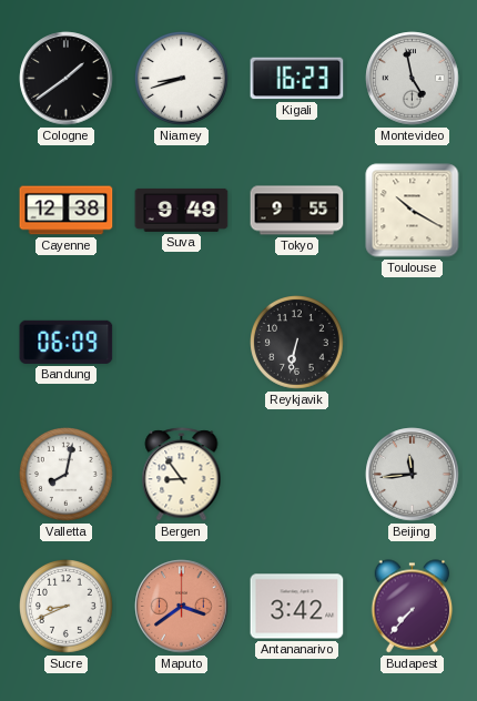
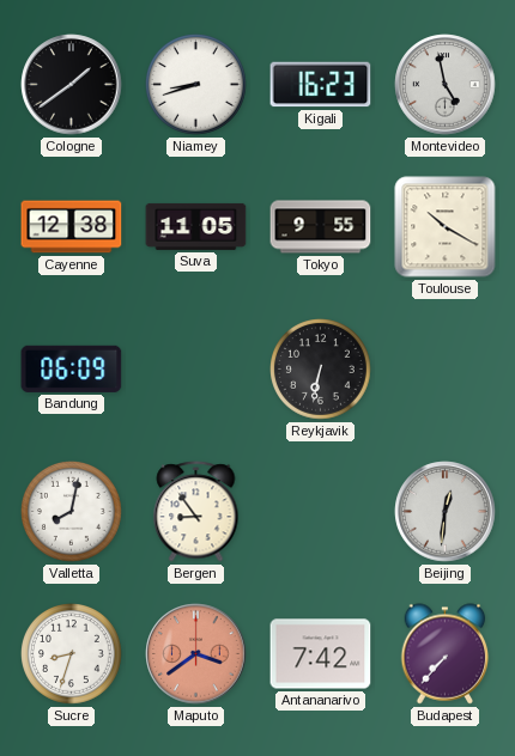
Suva: 9:49 -> 11:05
Beijing: 11:44 -> 12:31
Sucre: 8:41 -> 8:33
Antananarivo: 3:42 -> 7:42
